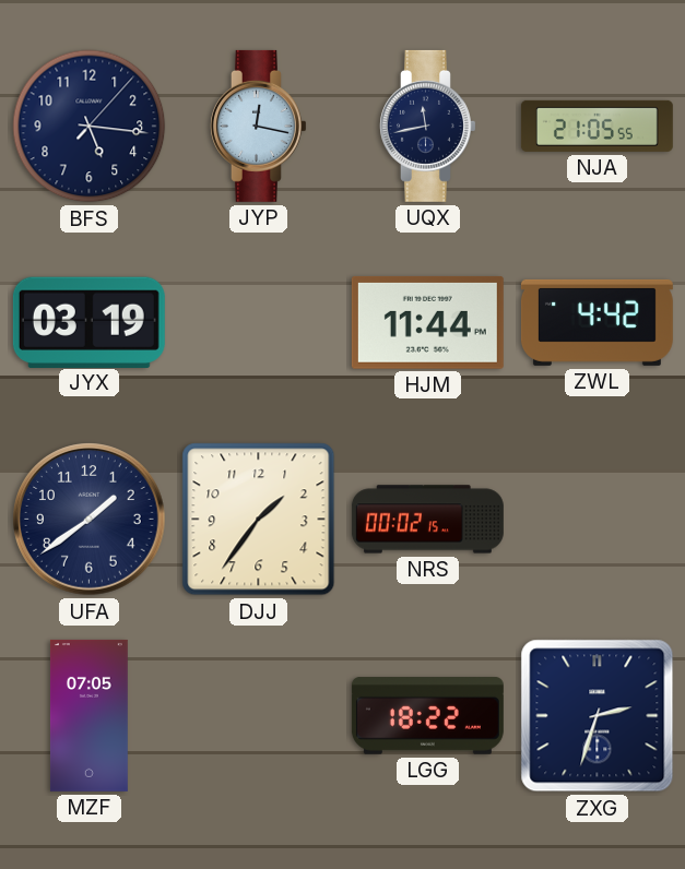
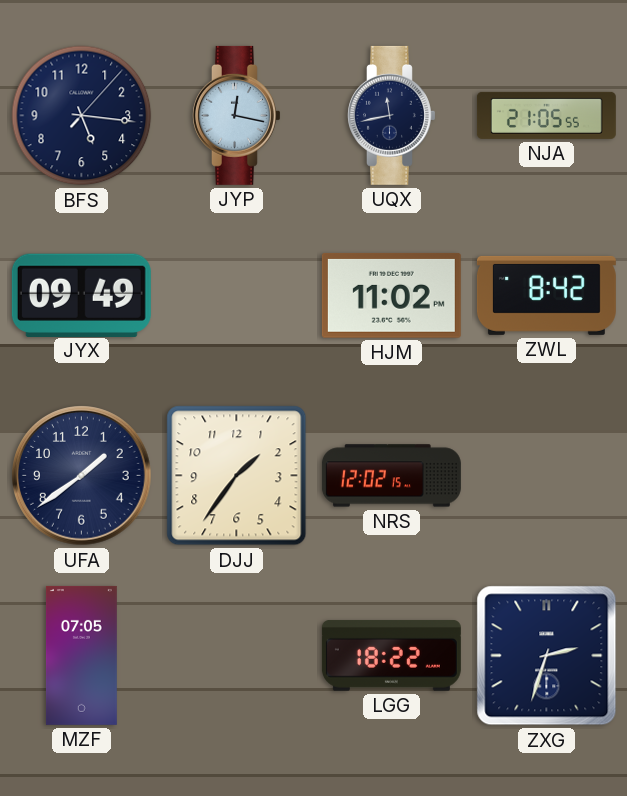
JYX: 03:19 -> 09:49
HJM: 11:44 -> 11:02
ZWL: 4:42 -> 8:42
NRS: 00:02 -> 12:02
